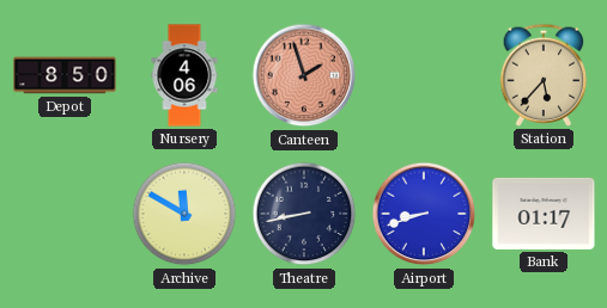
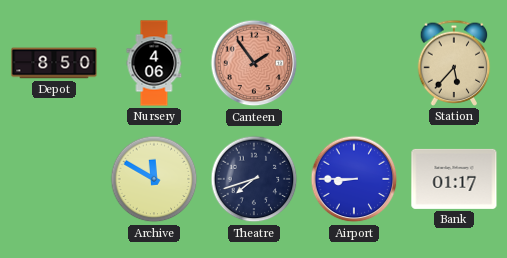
Canteen: 1:57 -> 1:54
Theatre: 8:43 -> 7:42
Airport: 8:42 -> 8:45
